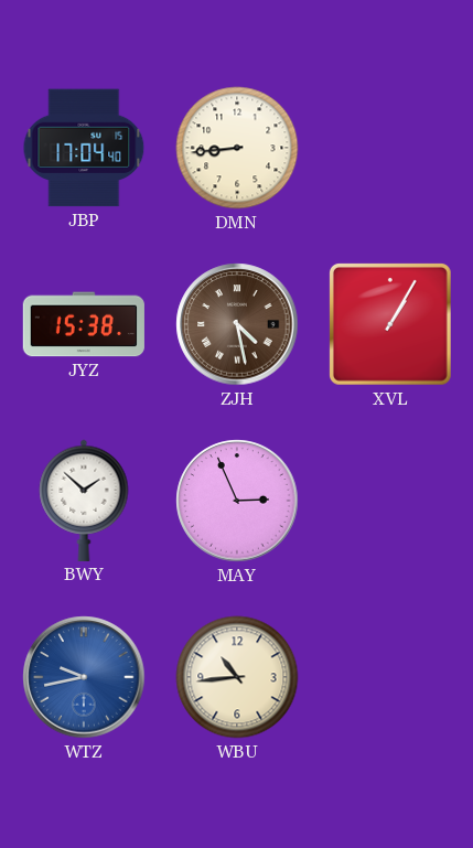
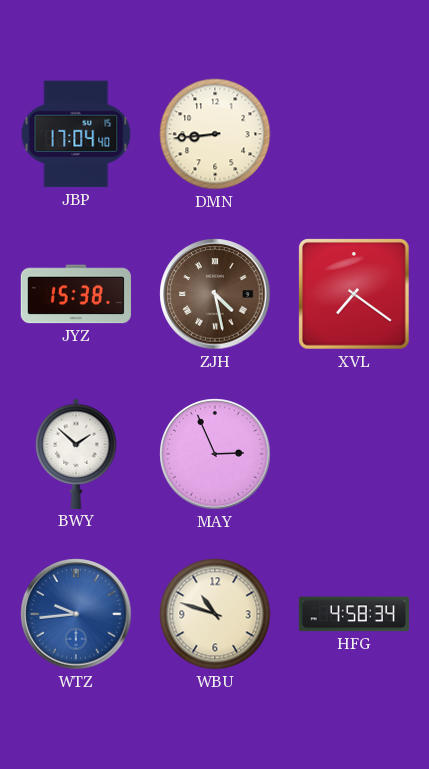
XVL: 1:05 -> 7:21
WTZ: 9:43 -> 9:44
WBU: 10:44 -> 10:48
HFG: none -> 4:58
